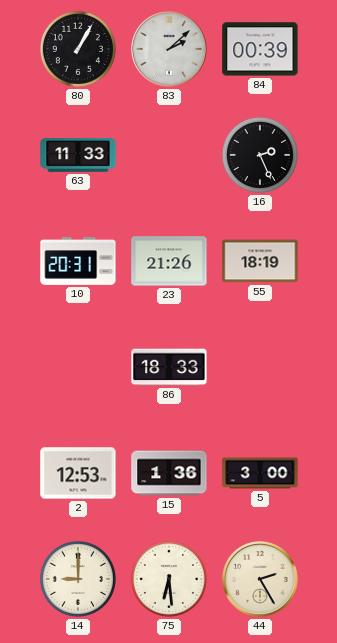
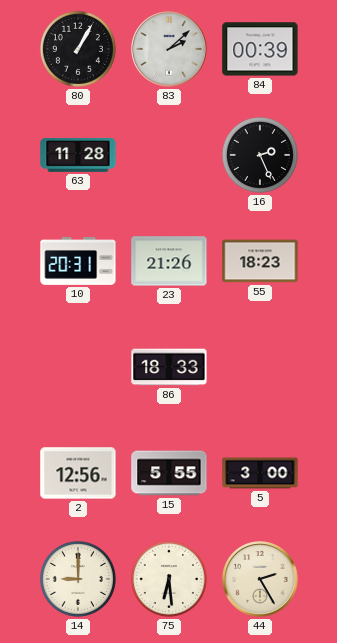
63: 11:33 -> 11:28
55: 18:19 -> 18:23
2: 12:53 -> 12:56
15: 1:36 -> 5:55
